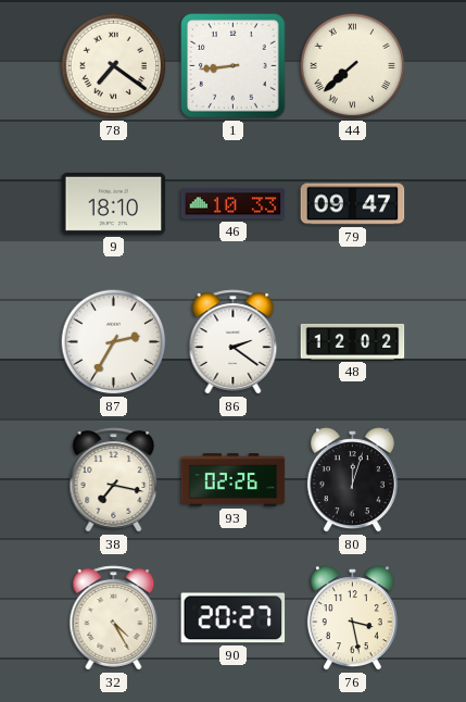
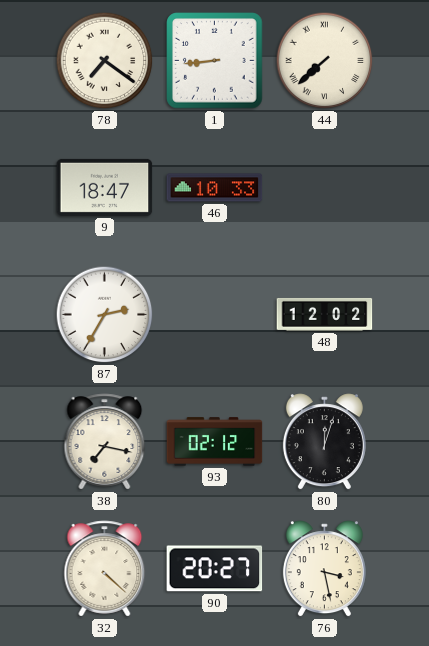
9: 18:10 -> 18:47
79: 09:47 -> none
86: 2:21 -> none
93: 02:26 -> 02:12
32: 4:25 -> 4:22
